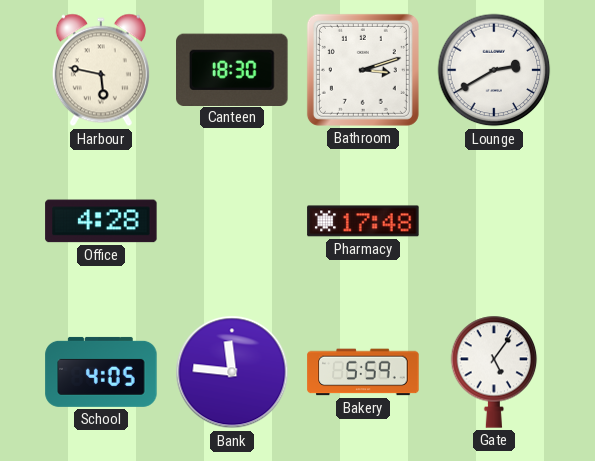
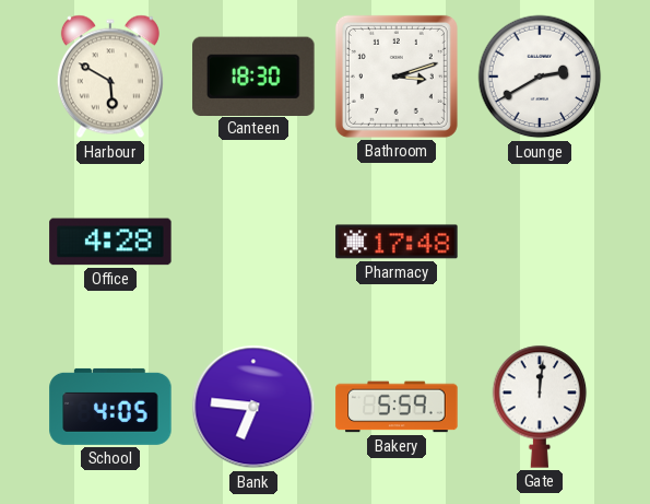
Harbour: 5:47 -> 5:50
Bank: 11:46 -> 6:46
Gate: 5:06 -> 12:01
